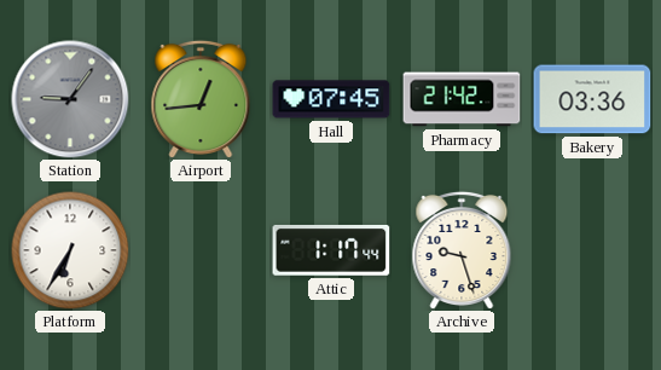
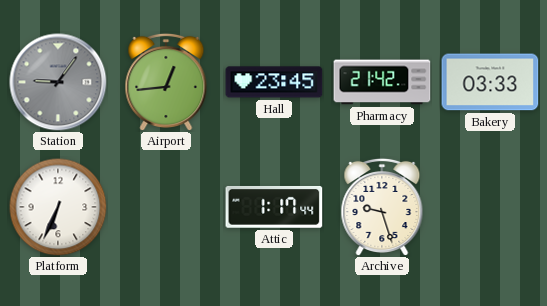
Hall: 07:45 -> 23:45
Bakery: 03:36 -> 03:33
Platform: 6:35 -> 6:34
